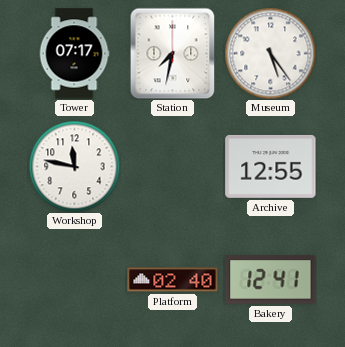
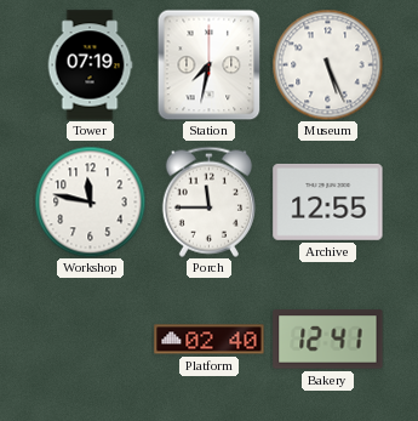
Tower: 07:17 -> 07:19
Museum: 5:24 -> 5:26
Porch: none -> 11:45
